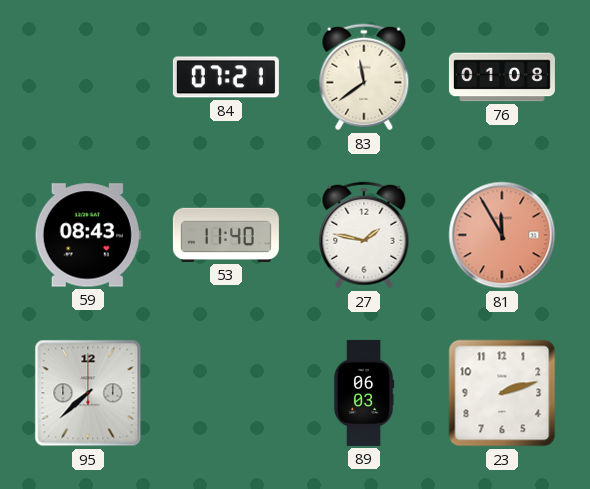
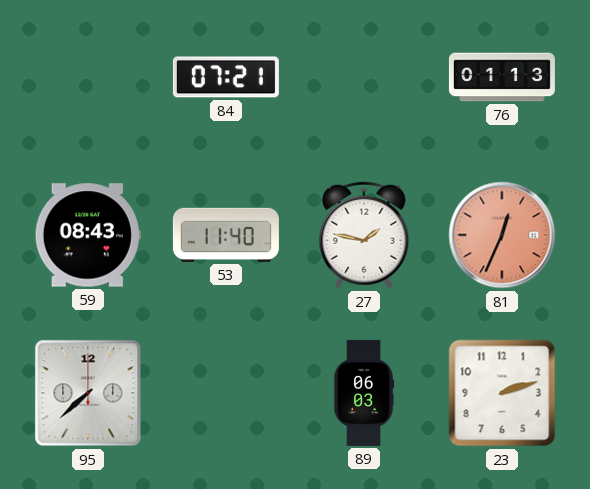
83: 11:39 -> none
76: 01:08 -> 01:13
81: 11:55 -> 12:34
